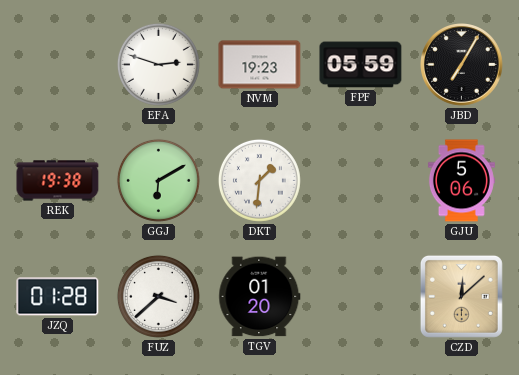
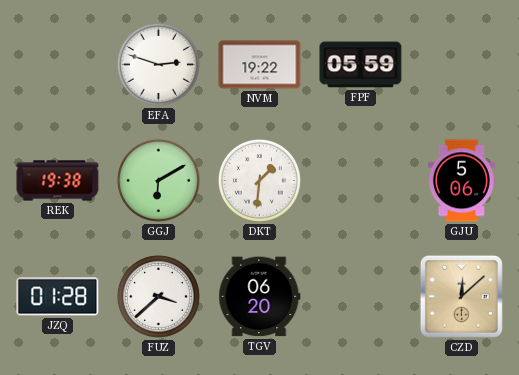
NVM: 19:23 -> 19:22
JBD: 7:05 -> none
TGV: 01:20 -> 06:20
